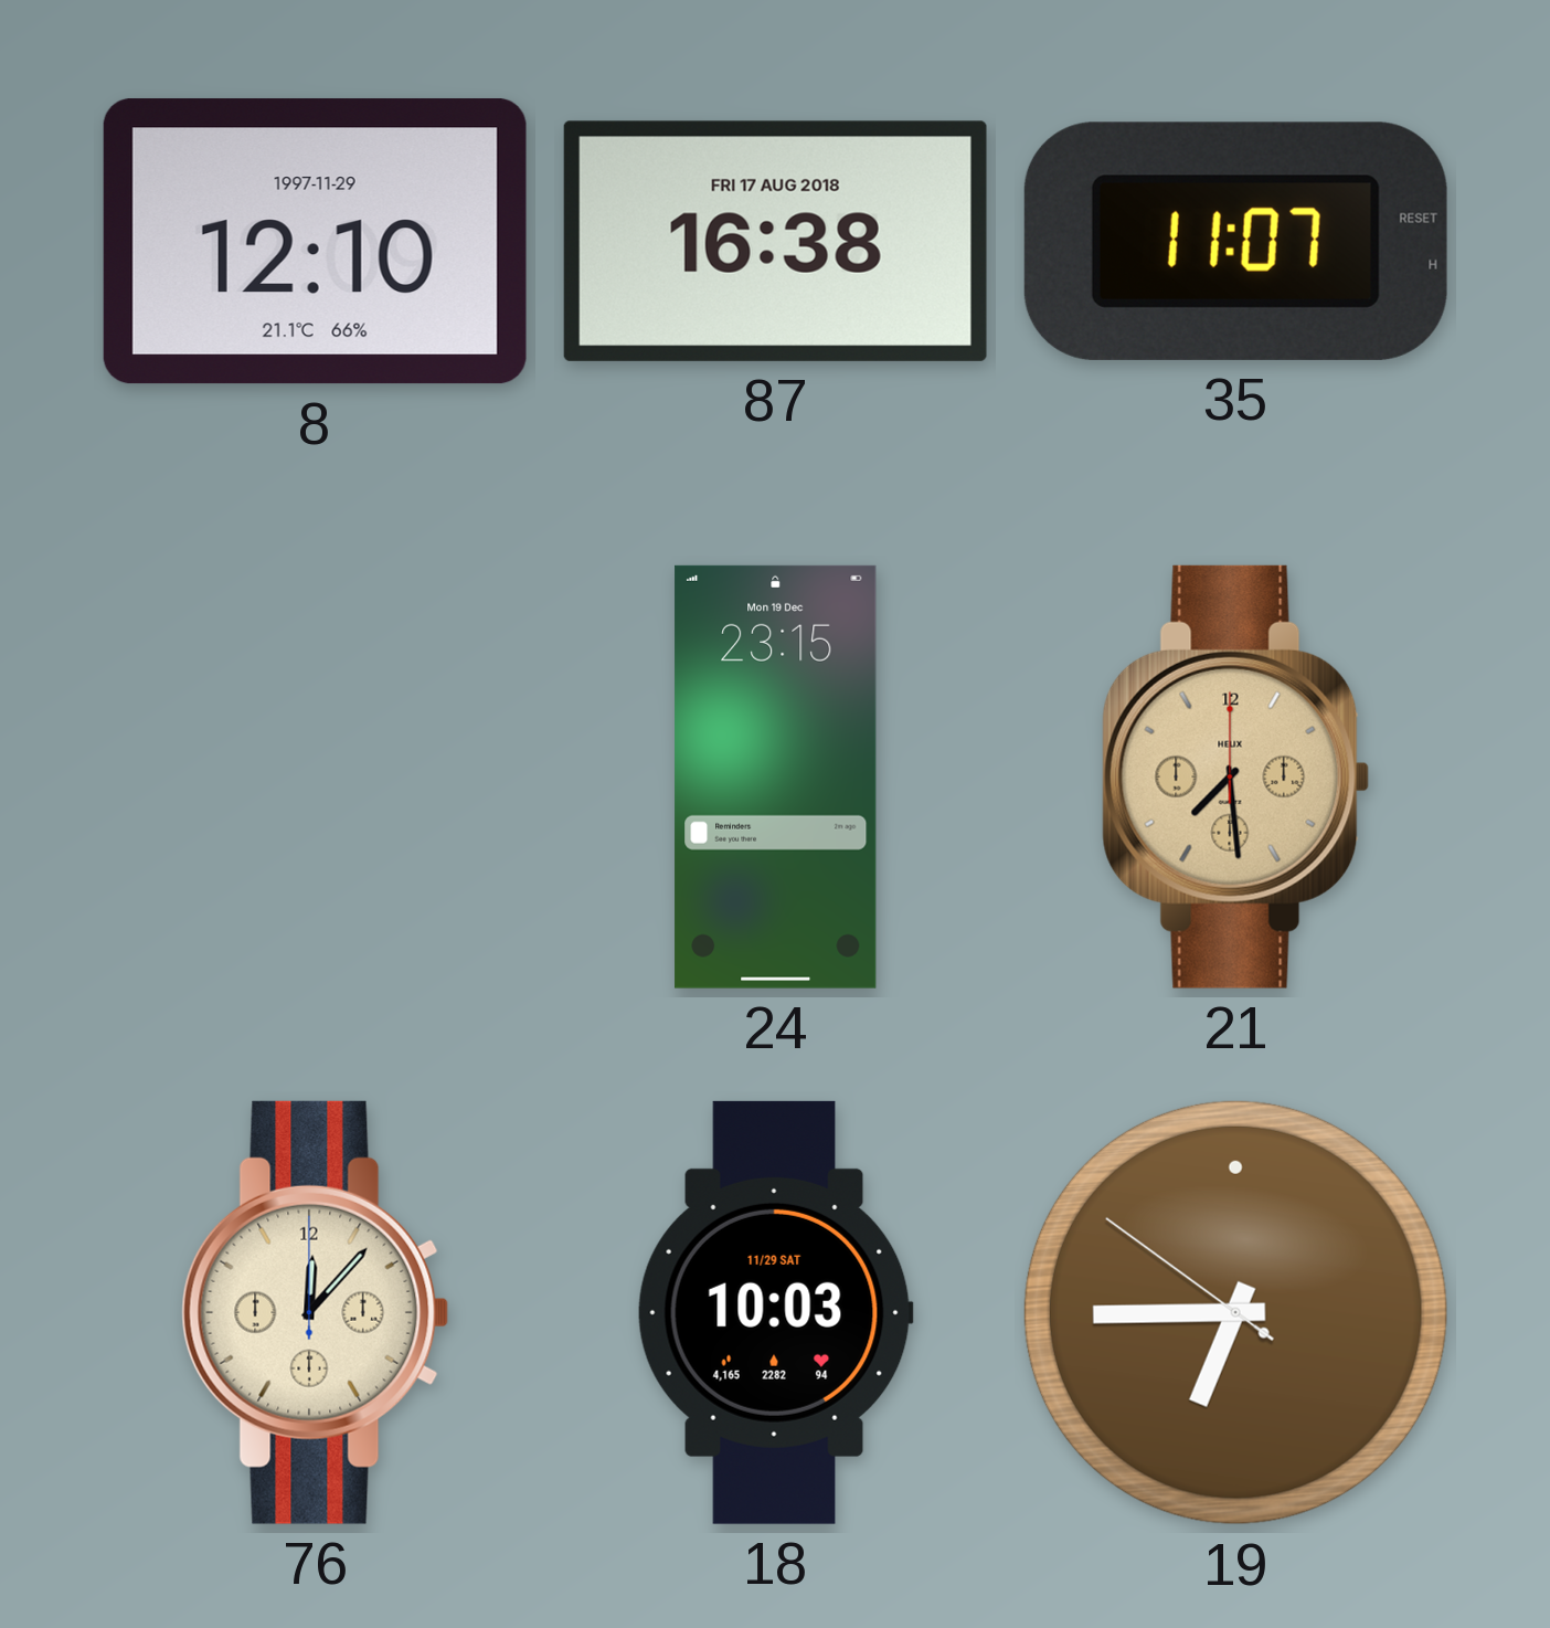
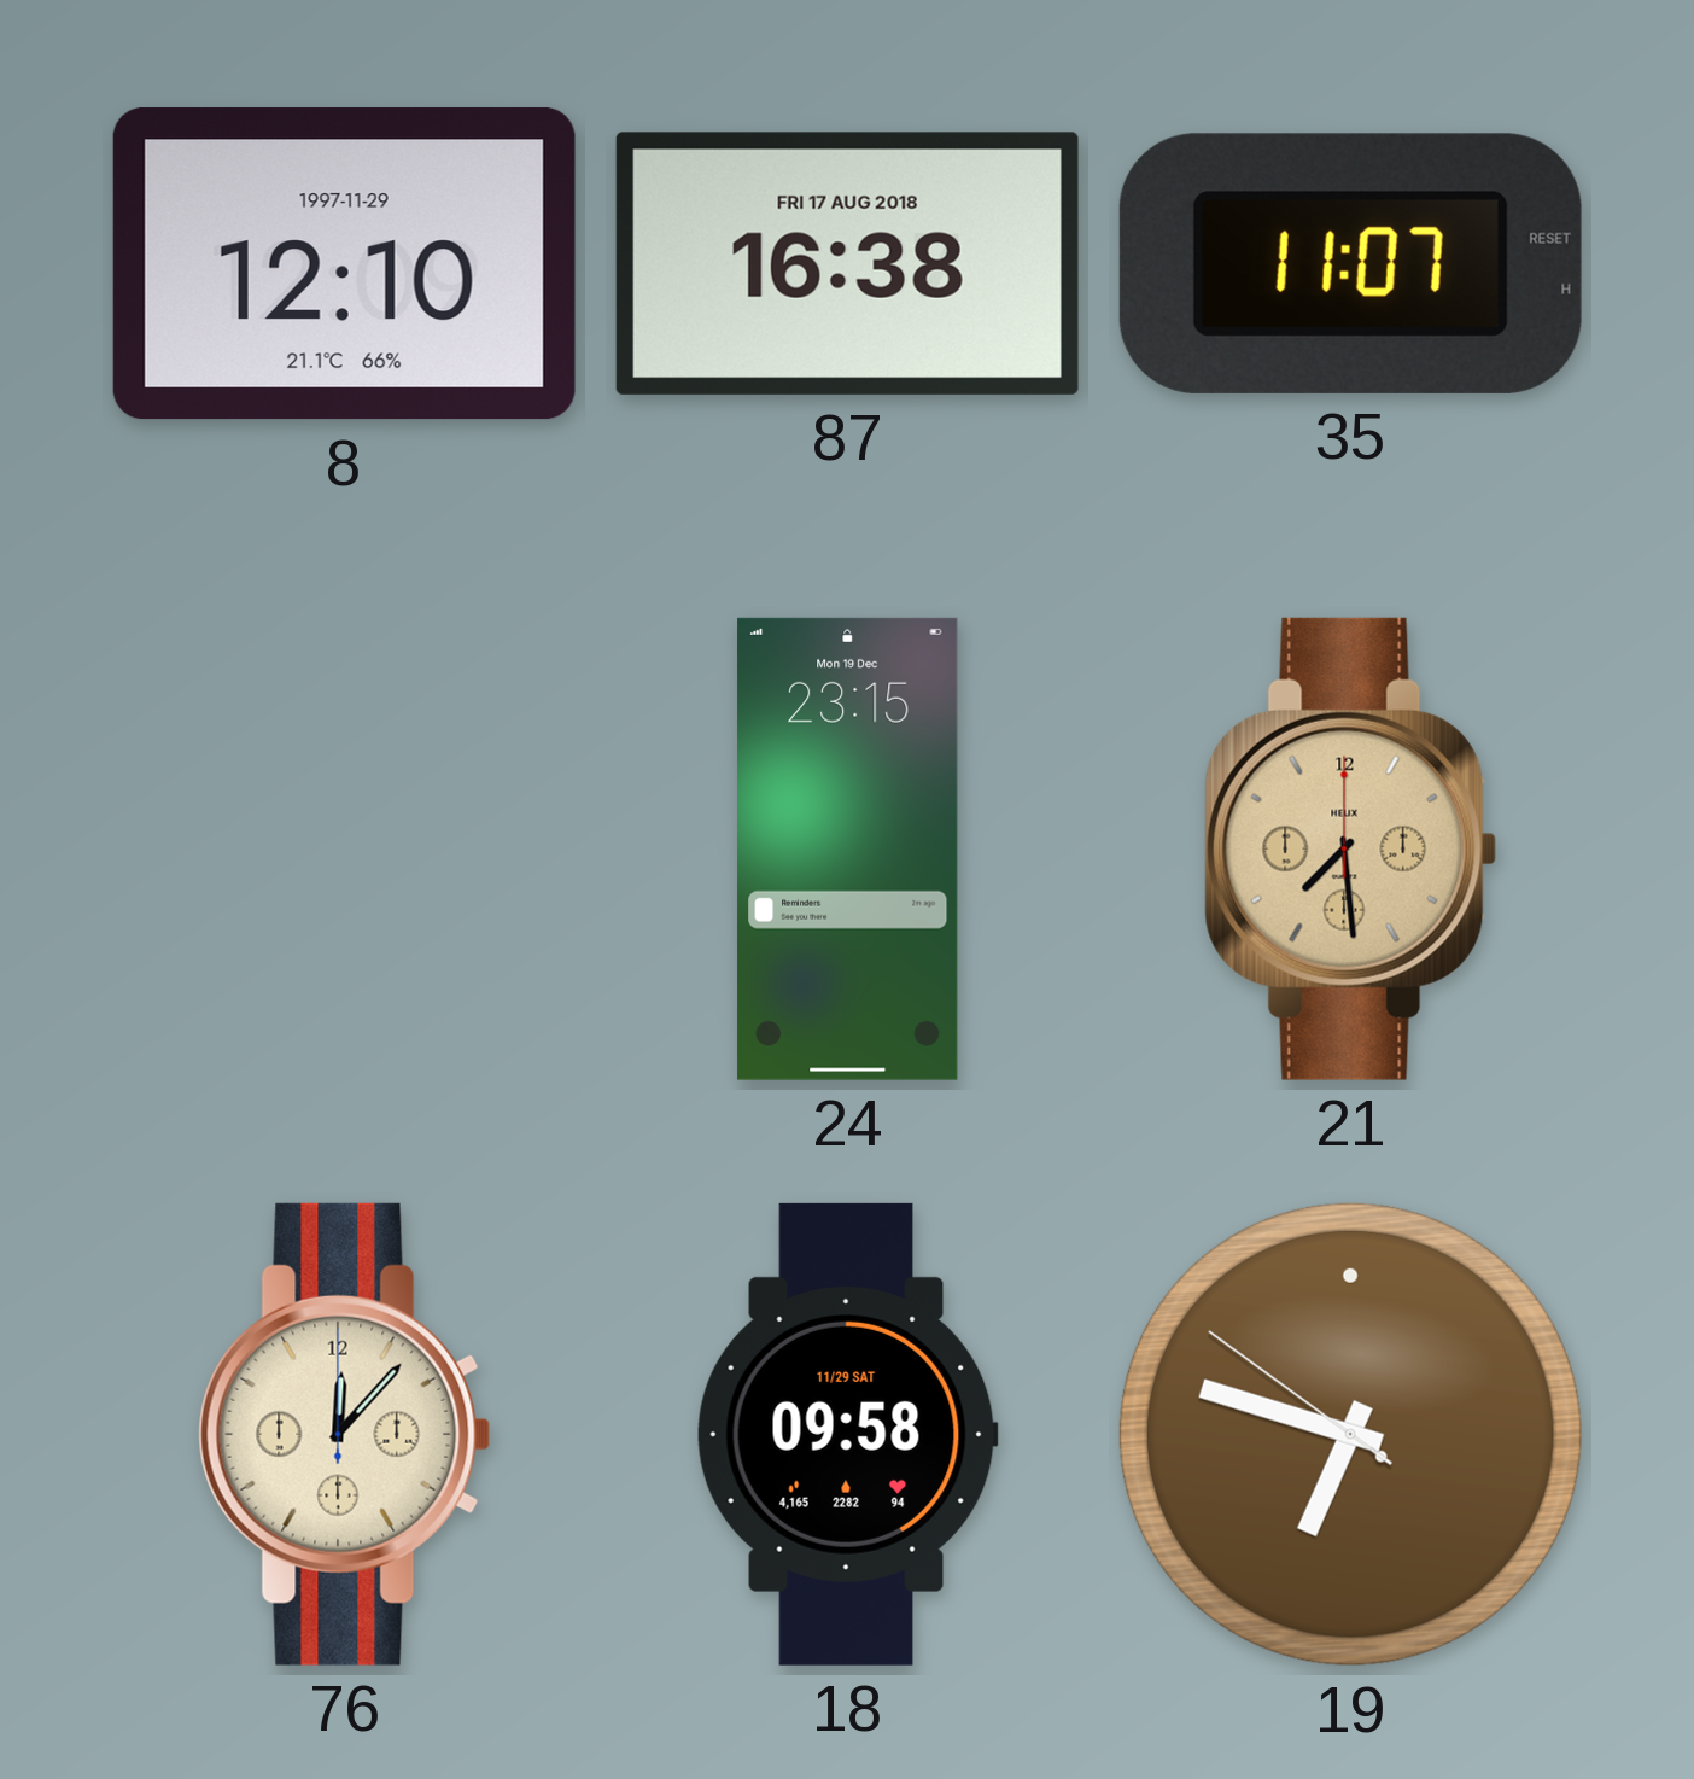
18: 10:03 -> 09:58
19: 6:44 -> 6:47
